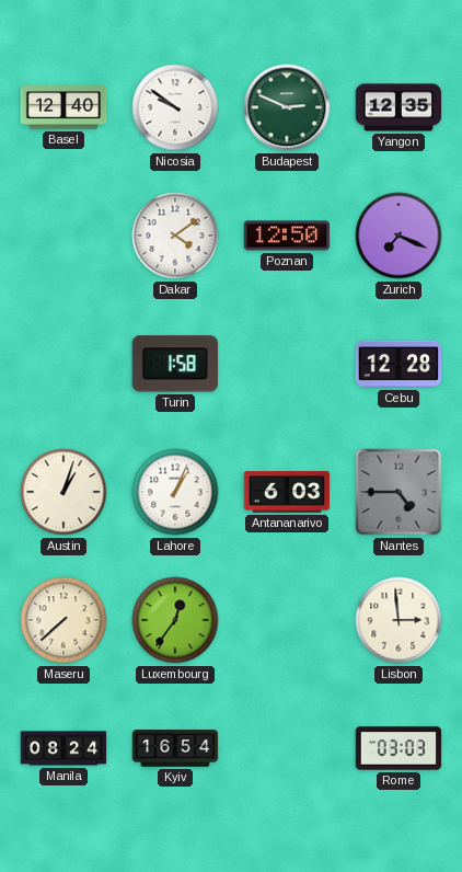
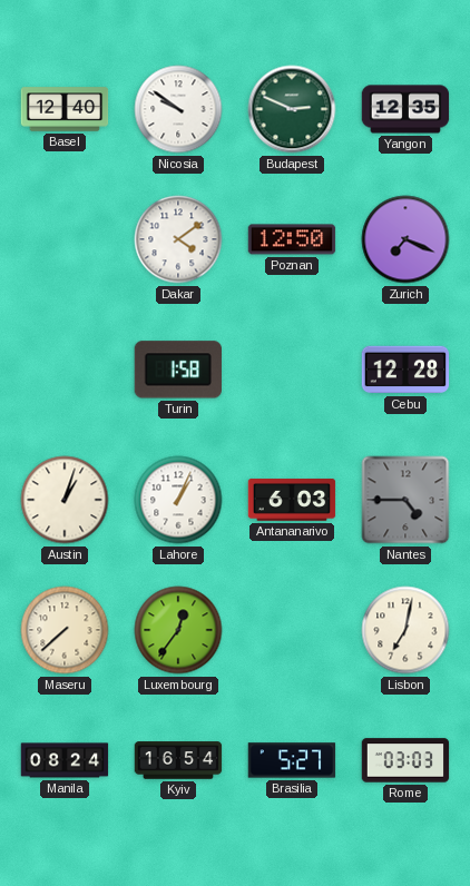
Lisbon: 2:59 -> 7:02
Brasilia: none -> 5:27
